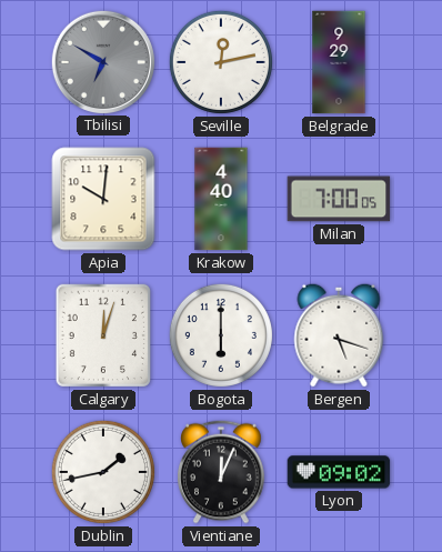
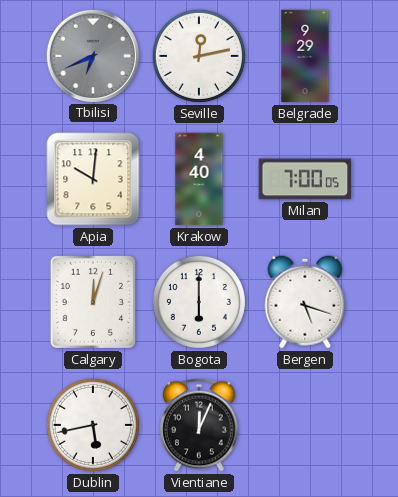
Tbilisi: 6:50 -> 6:41
Dublin: 1:43 -> 5:43
Lyon: 09:02 -> none
